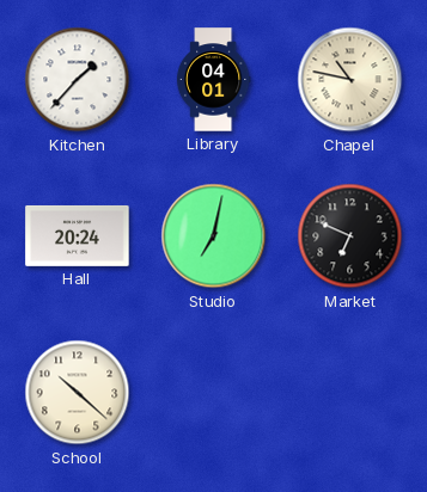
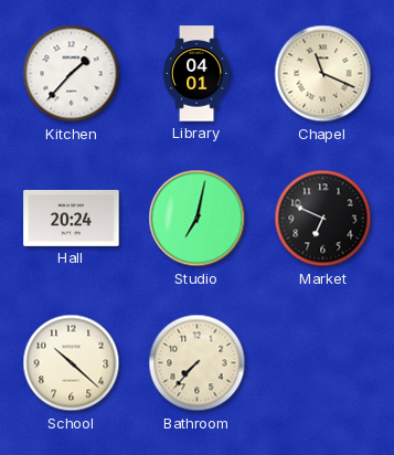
Chapel: 10:47 -> 11:19
Bathroom: none -> 7:37
